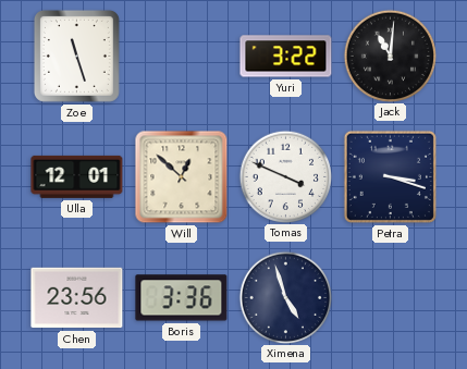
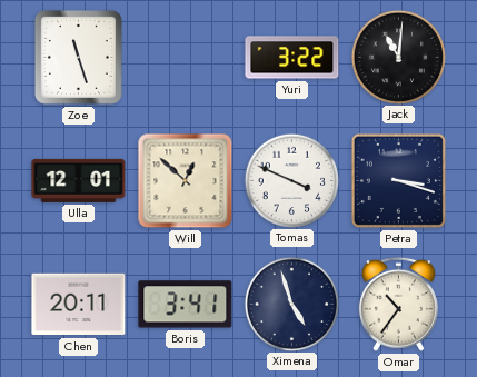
Chen: 23:56 -> 20:11
Boris: 3:36 -> 3:41
Omar: none -> 10:36
